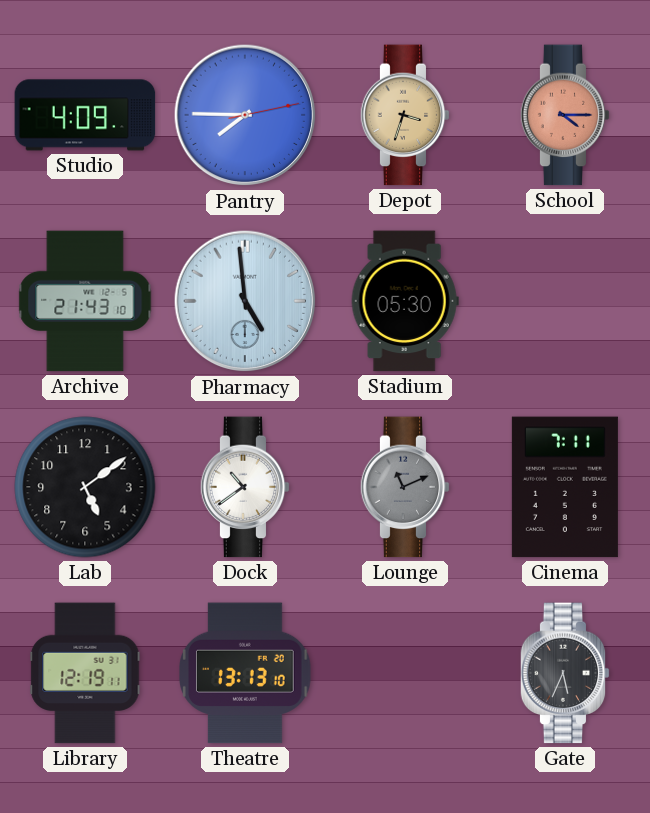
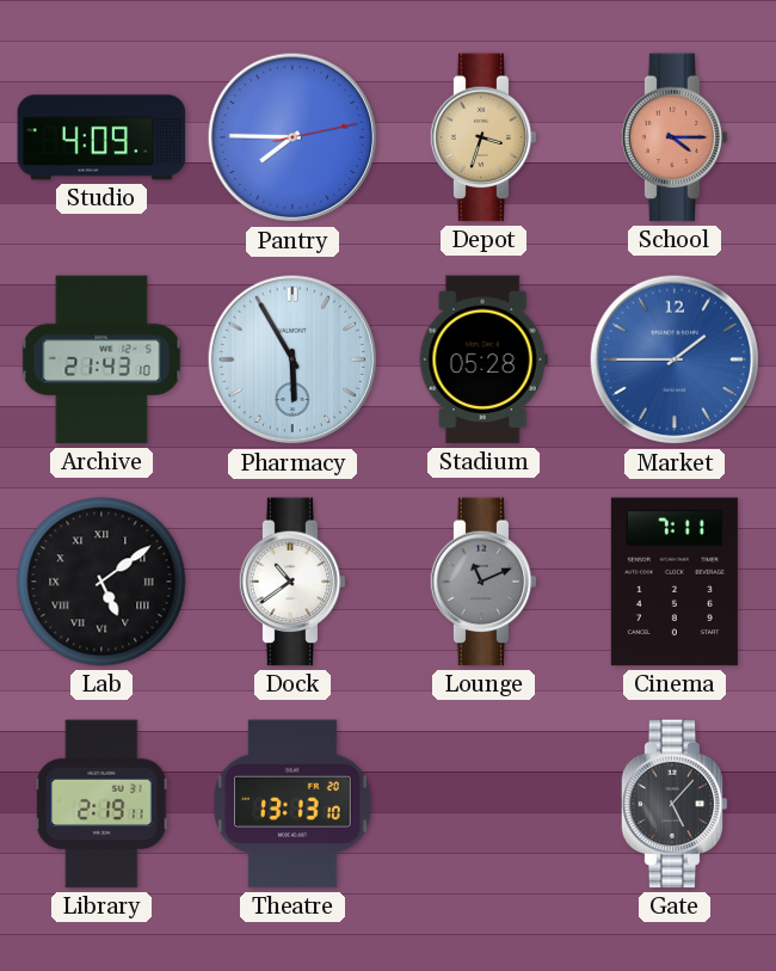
Pharmacy: 4:59 -> 5:55
Stadium: 05:30 -> 05:28
Market: none -> 1:45
Lab numerals: Arabic -> Roman
Library: 12:19 -> 2:19
Gate: 5:34 -> 5:07
